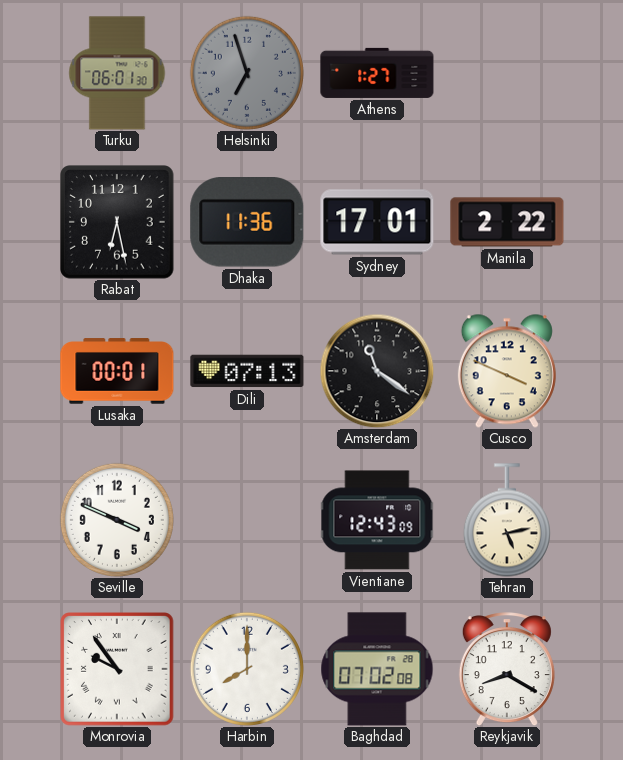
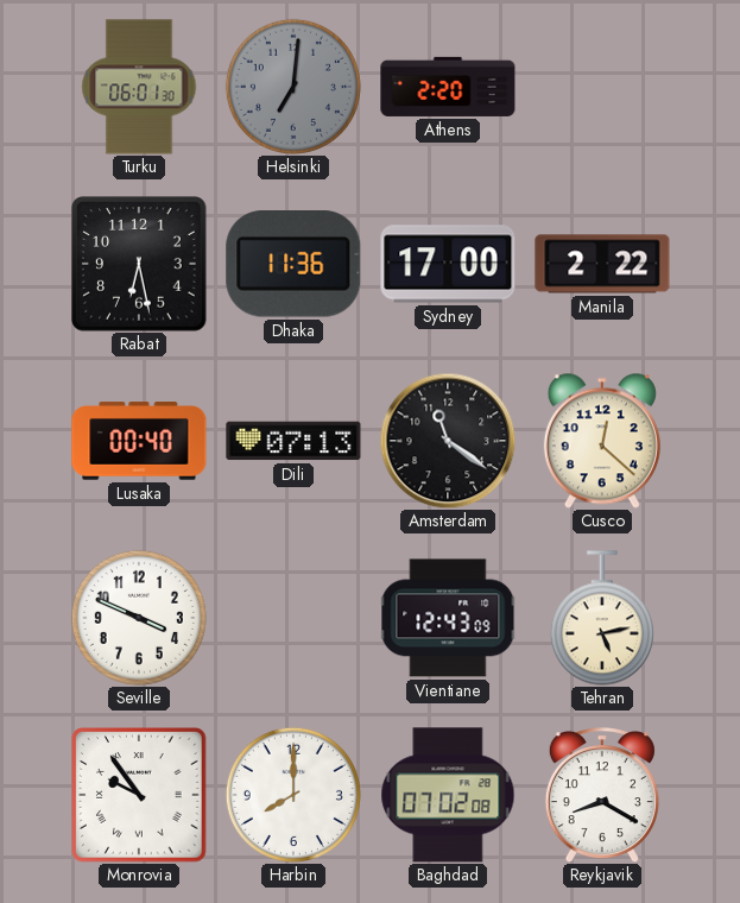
Helsinki: 6:57 -> 7:01
Athens: 1:27 -> 2:20
Sydney: 17:01 -> 17:00
Lusaka: 00:01 -> 00:40
Cusco: 3:49 -> 12:22
